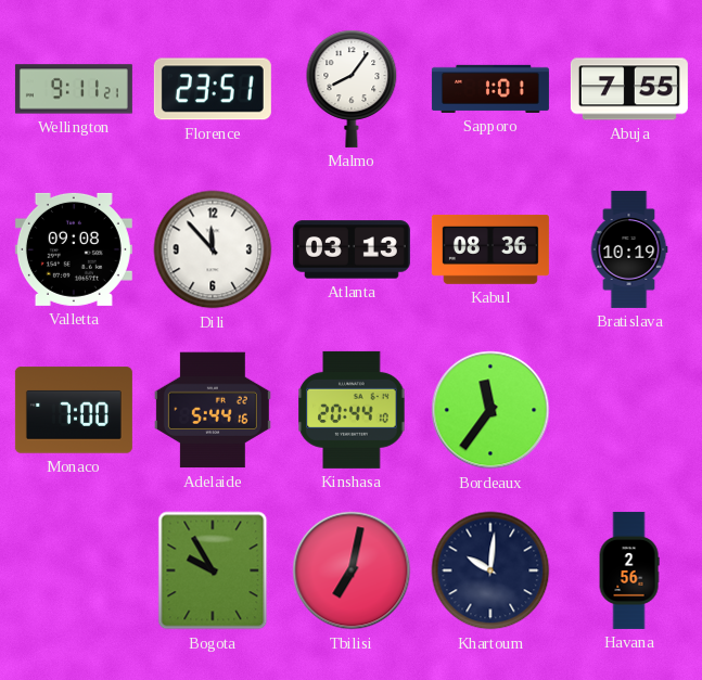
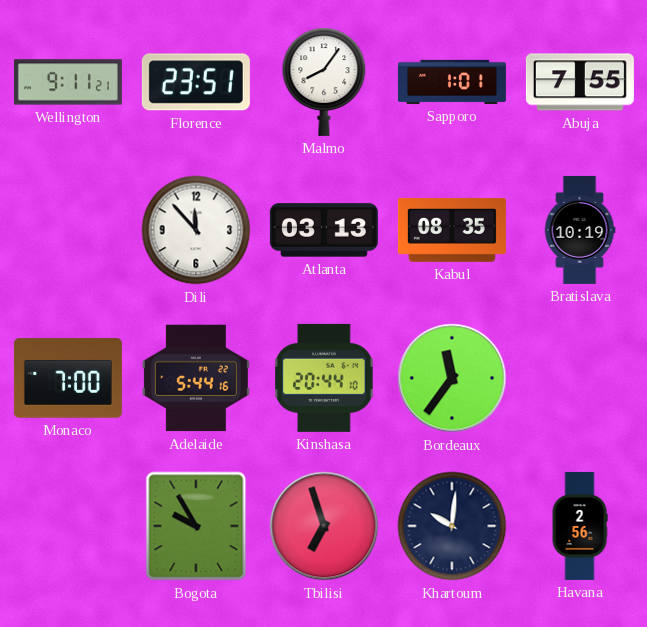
Valletta: 09:08 -> none
Kabul: 08:36 -> 08:35
Tbilisi: 7:02 -> 6:57
